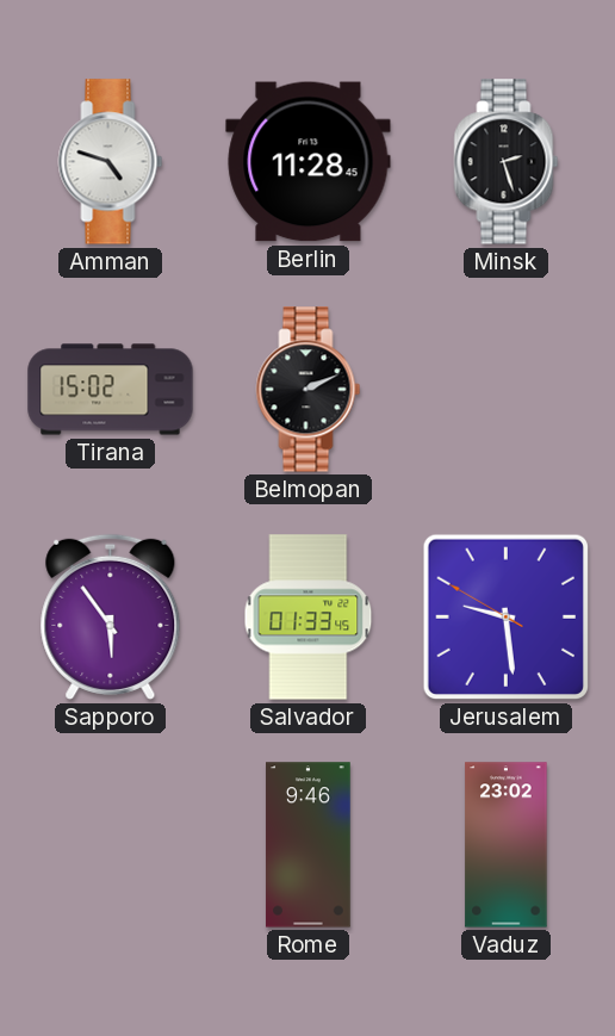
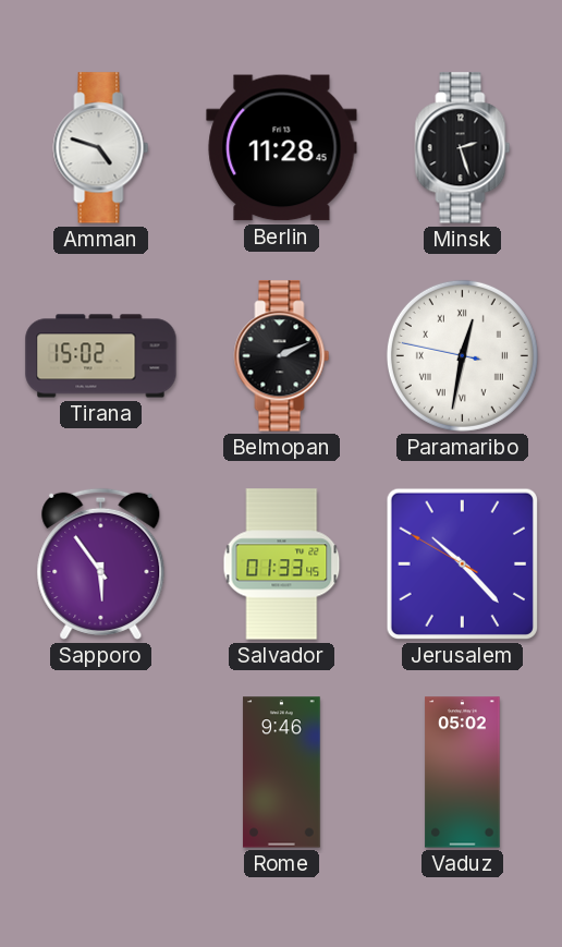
Paramaribo: none -> 12:31
Jerusalem: 9:28 -> 10:22
Vaduz: 23:02 -> 05:02
